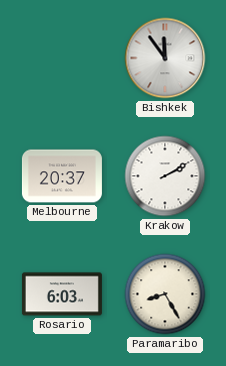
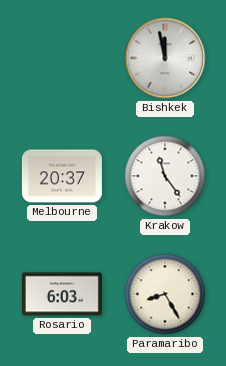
Bishkek: 11:54 -> 11:58
Krakow: 2:10 -> 11:24
